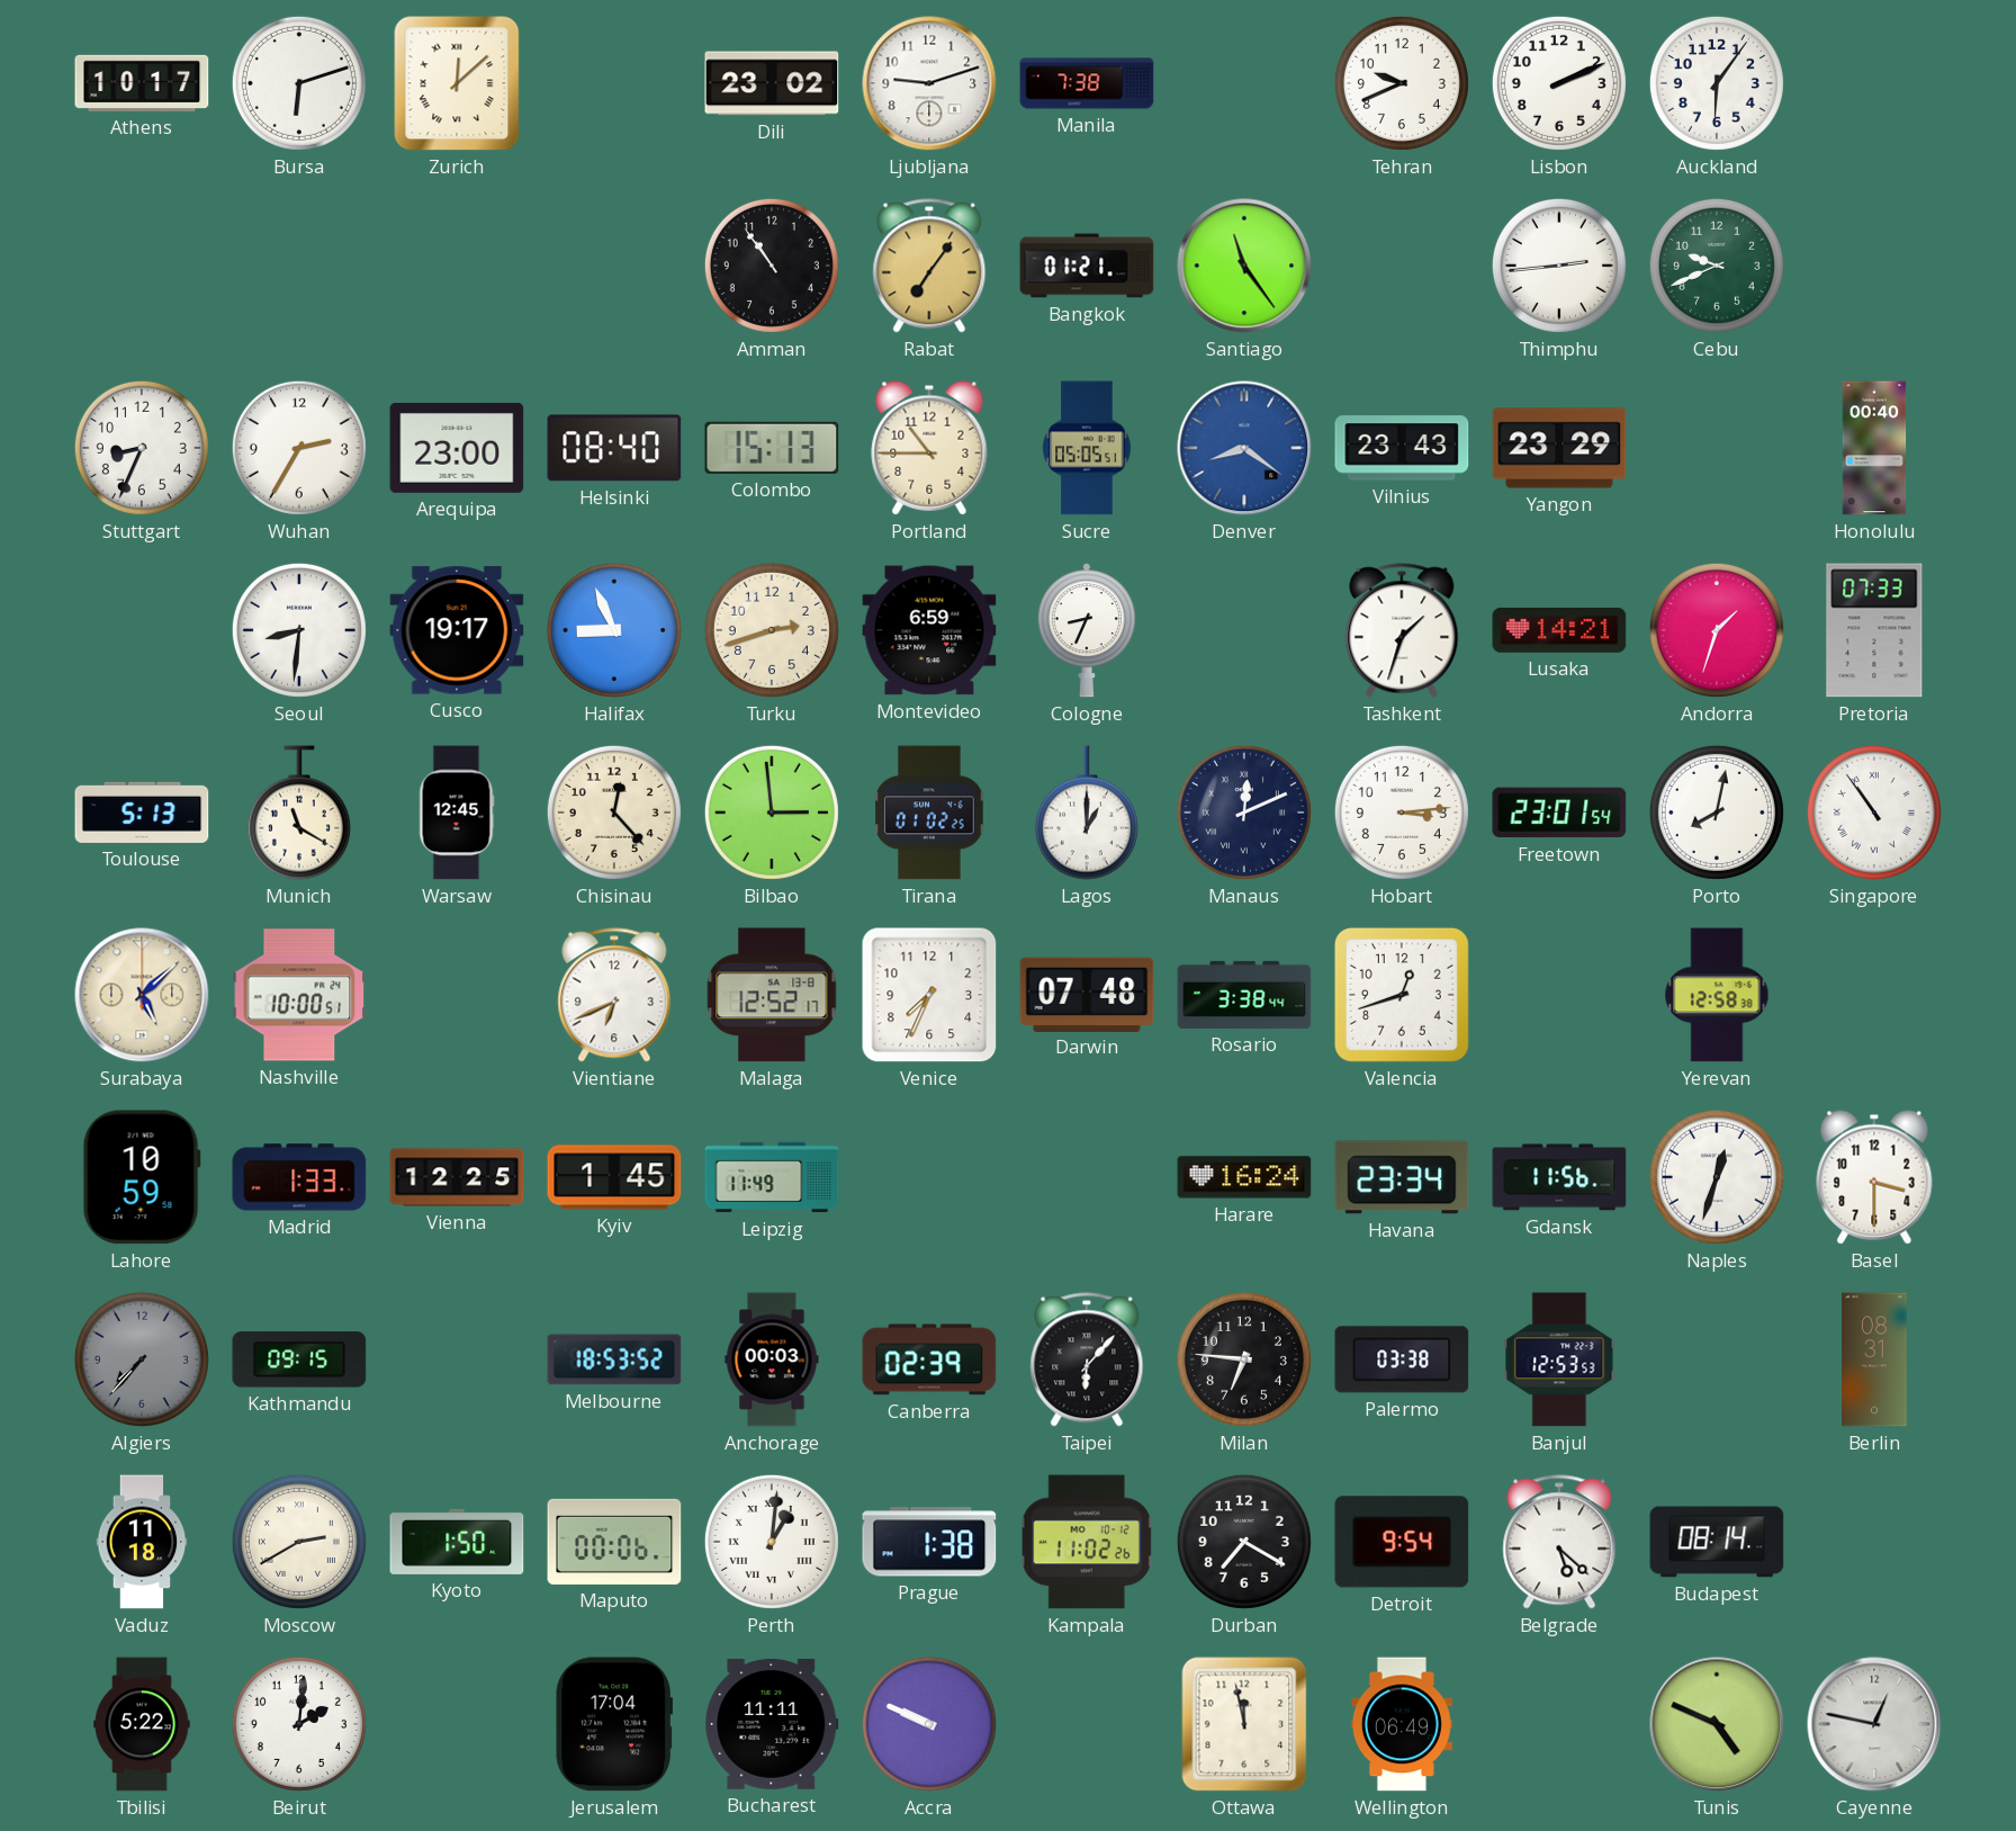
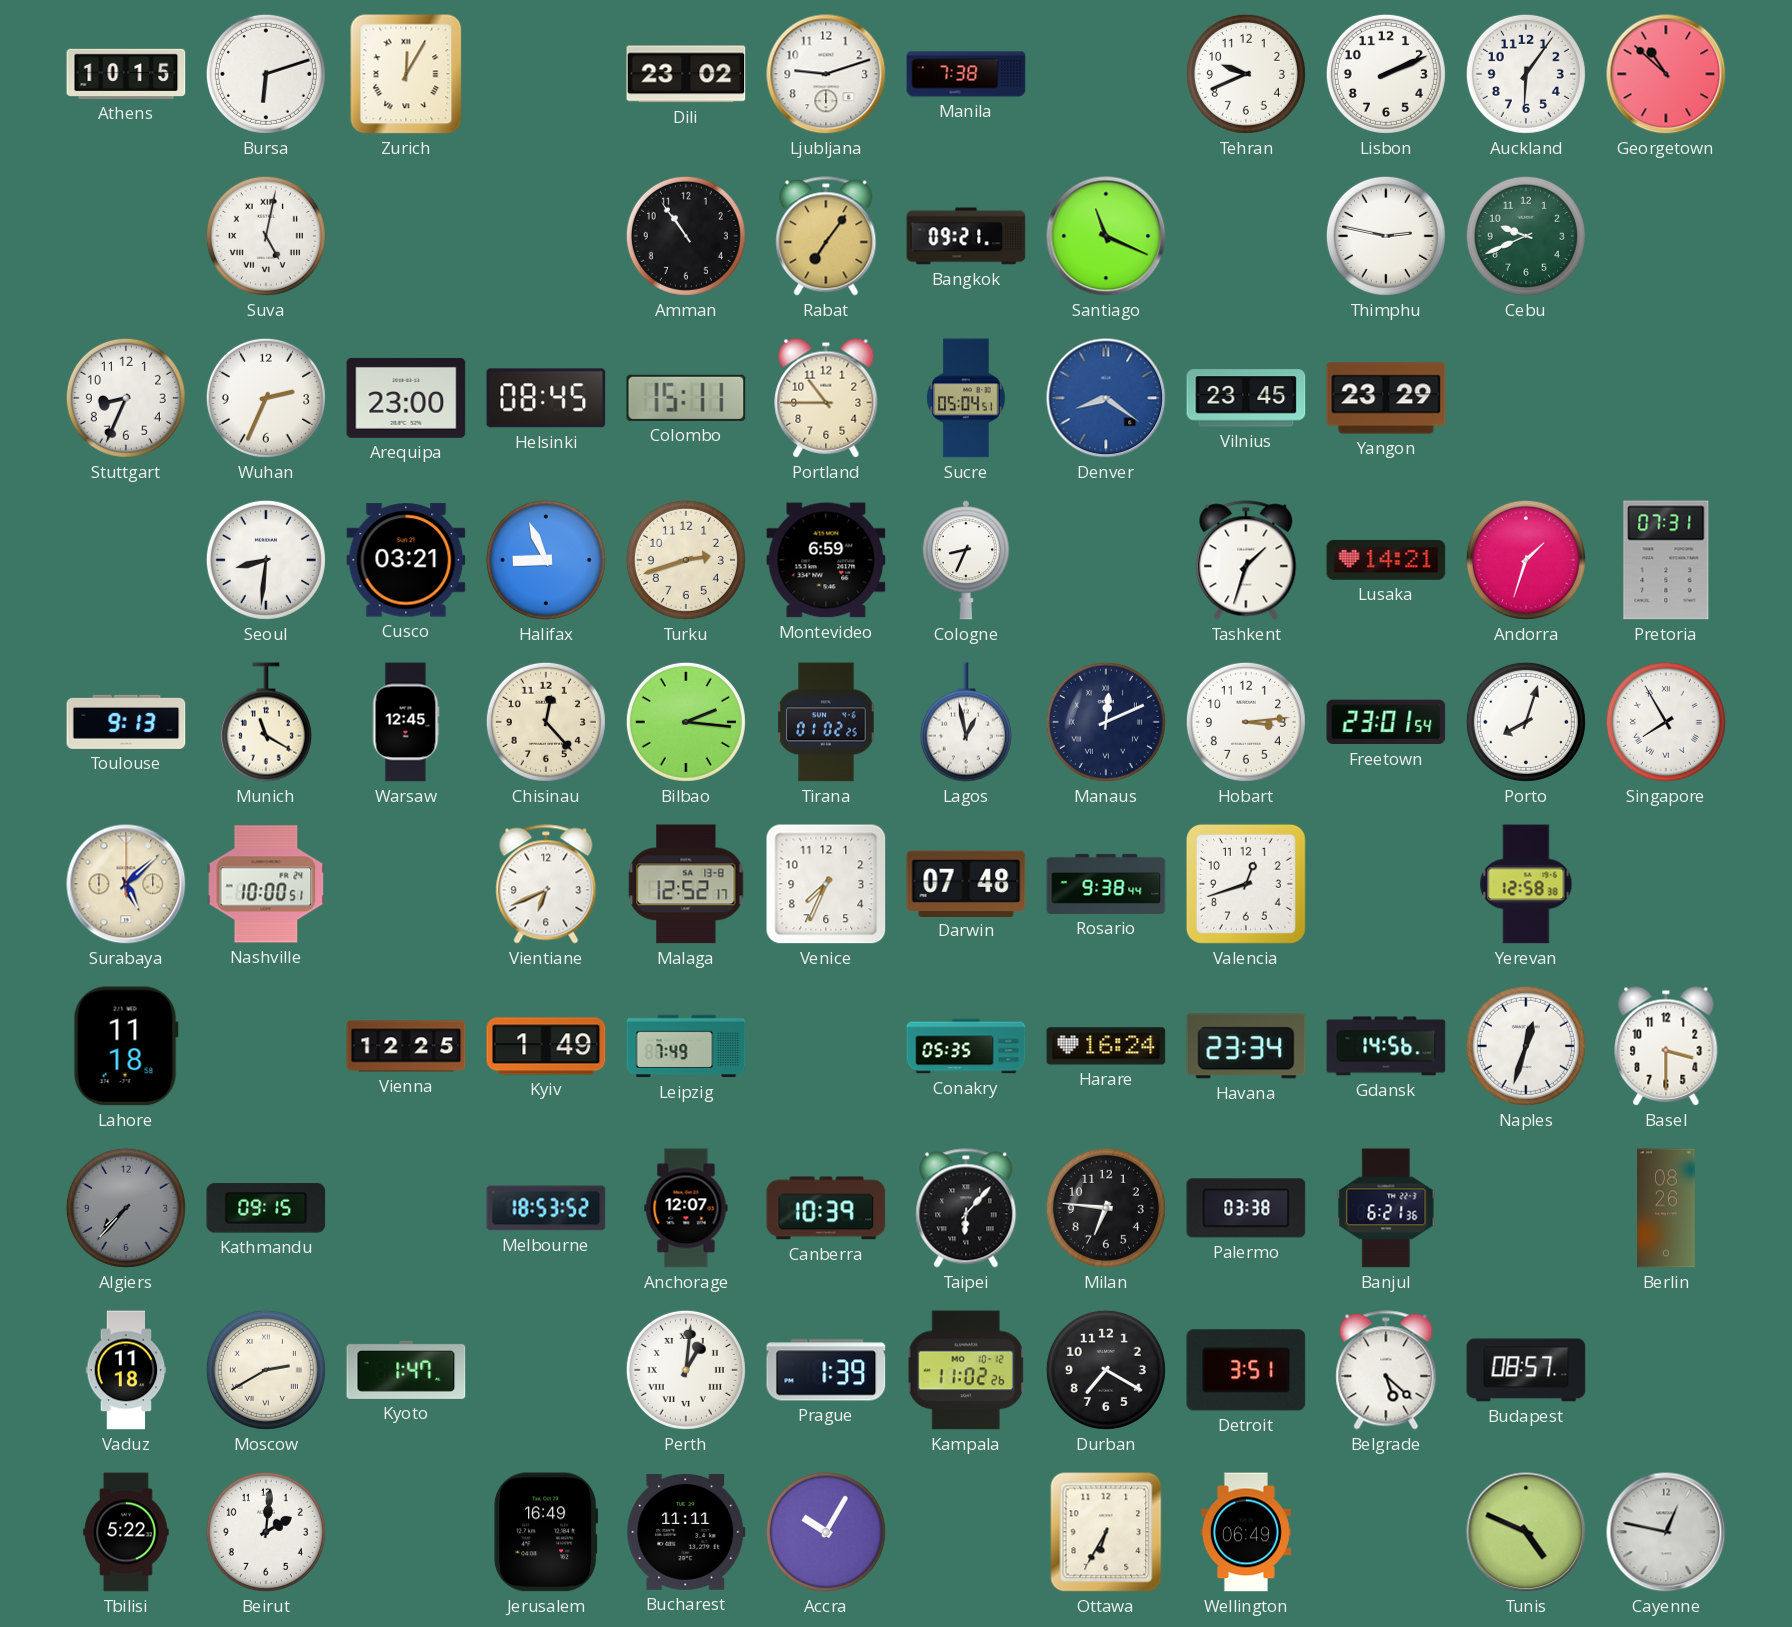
Athens: 10:17 -> 10:15
Zurich: 12:08 -> 12:05
Georgetown: none -> 10:52
Suva: none -> 5:02
Bangkok: 01:21 -> 09:21
Santiago: 11:24 -> 11:19
Thimphu: 2:44 -> 2:47
Wuhan: 2:35 -> 2:34
Helsinki: 08:40 -> 08:45
Colombo: 15:13 -> 15:11
Sucre: 05:05 -> 05:04
Vilnius: 23:43 -> 23:45
Honolulu: 00:40 -> none
Cusco: 19:17 -> 03:21
Pretoria: 07:33 -> 07:31
Toulouse: 5:13 -> 9:13
Bilbao: 2:59 -> 2:16
Lagos: 1:00 -> 12:58
Porto: 8:02 -> 8:03
Singapore: 10:54 -> 7:55
Rosario: 3:38 -> 9:38
Lahore: 10:59 -> 11:18
Madrid: 1:33 -> none
Kyiv: 1:45 -> 1:49
Leipzig: 11:49 -> 7:49
Conakry: none -> 05:35
Gdansk: 11:56 -> 14:56
Anchorage: 00:03 -> 12:07
Canberra: 02:39 -> 10:39
Banjul: 12:53 -> 6:21
Berlin: 08:31 -> 08:26
Kyoto: 1:50 -> 1:47
Maputo: 00:06 -> none
Prague: 1:38 -> 1:39
Detroit: 9:54 -> 3:51
Budapest: 08:14 -> 08:57
Jerusalem: 17:04 -> 16:49
Accra: 9:49 -> 10:05
Ottawa: 11:58 -> 6:35
